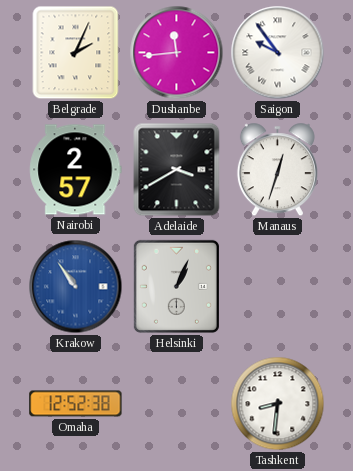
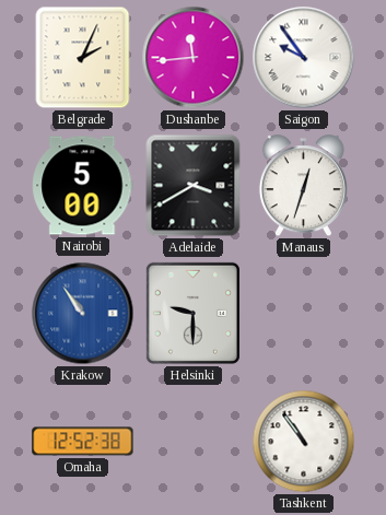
Nairobi: 2:57 -> 5:00
Helsinki: 1:04 -> 9:30
Tashkent: 8:31 -> 10:54
